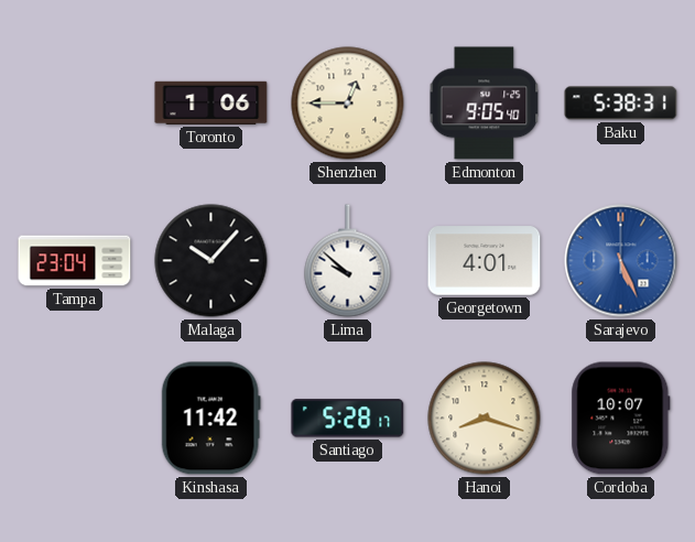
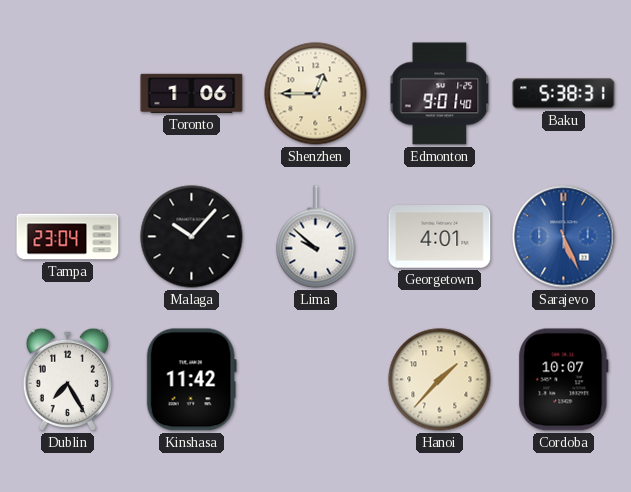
Edmonton: 9:05 -> 9:01
Dublin: none -> 7:25
Santiago: 5:28 -> none
Hanoi: 8:18 -> 1:37
